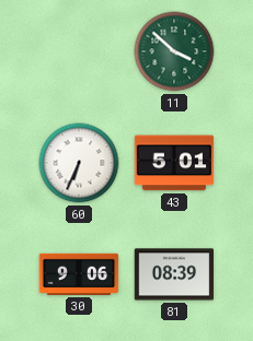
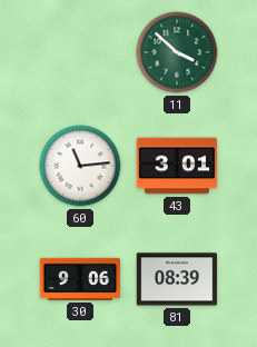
60: 6:34 -> 11:14
43: 5:01 -> 3:01
